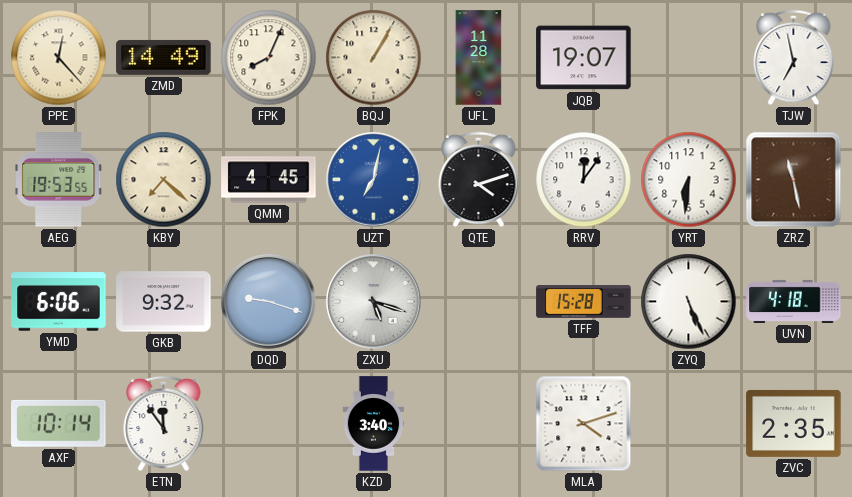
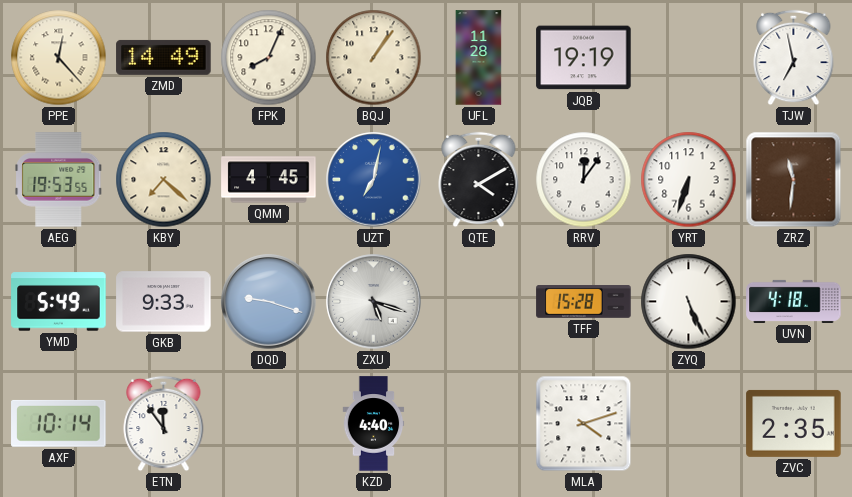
BQJ: 1:05 -> 1:06
JQB: 19:07 -> 19:19
QTE: 4:12 -> 4:10
YRT: 6:31 -> 6:33
ZRZ: 11:28 -> 11:31
YMD: 6:06 -> 5:49
GKB: 9:32 -> 9:33
KZD: 3:40 -> 4:40
